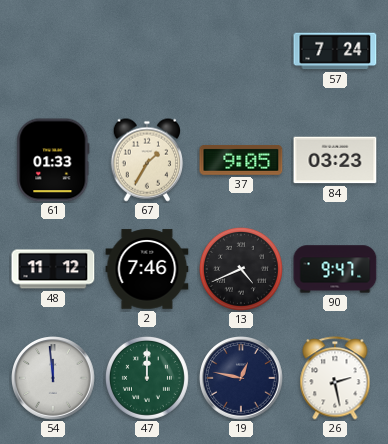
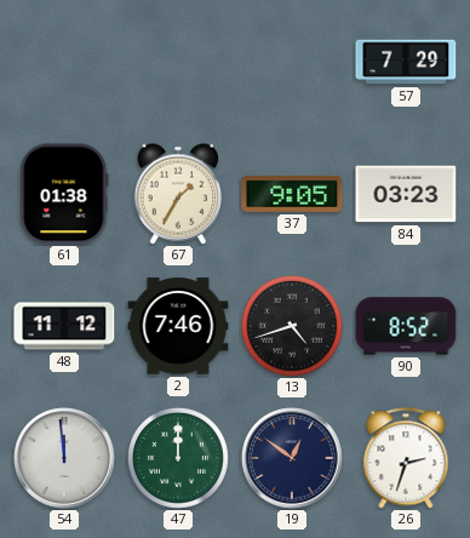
57: 7:24 -> 7:29
61: 01:33 -> 01:38
13: 4:41 -> 4:42
90: 9:47 -> 8:52
19: 12:47 -> 12:51
26: 2:28 -> 2:33
